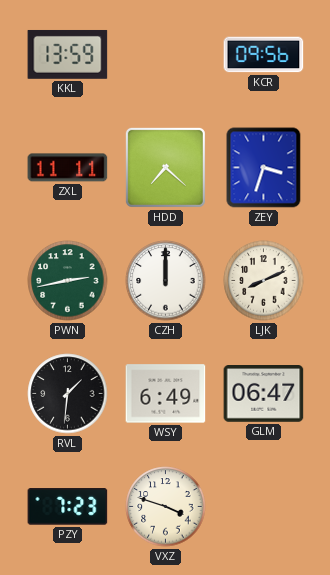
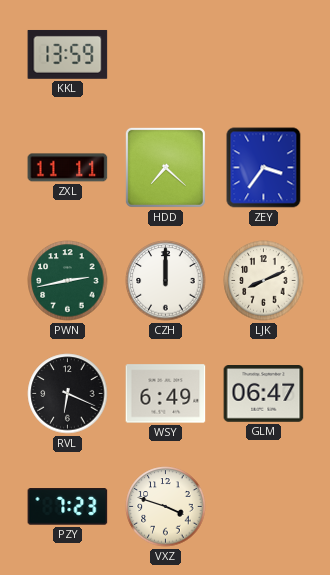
KCR: 09:56 -> none
ZEY: 3:33 -> 3:36
RVL: 1:31 -> 6:19
